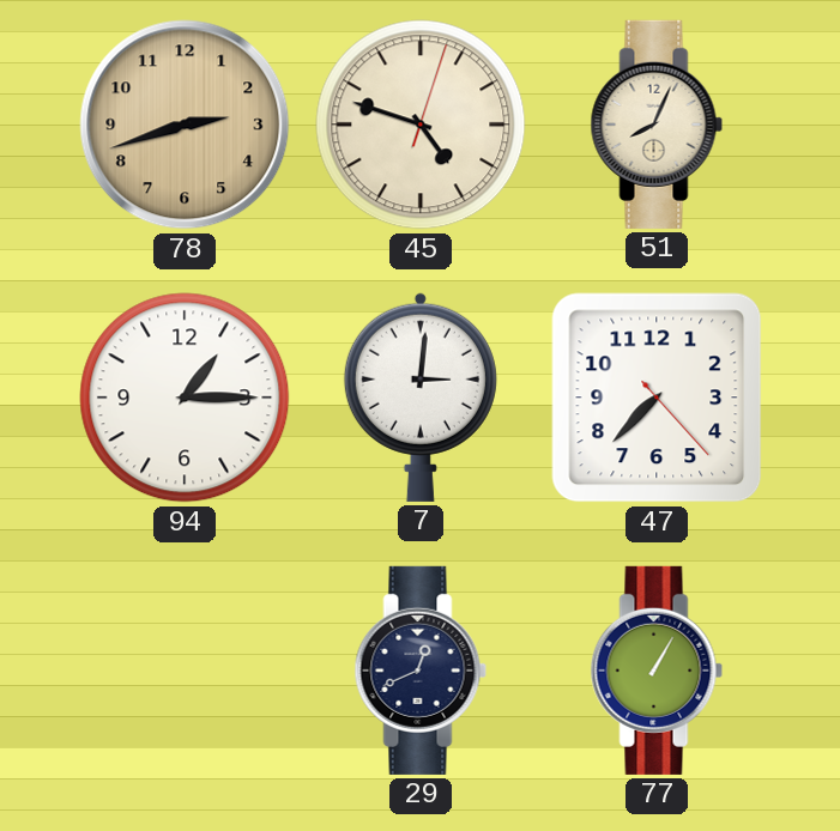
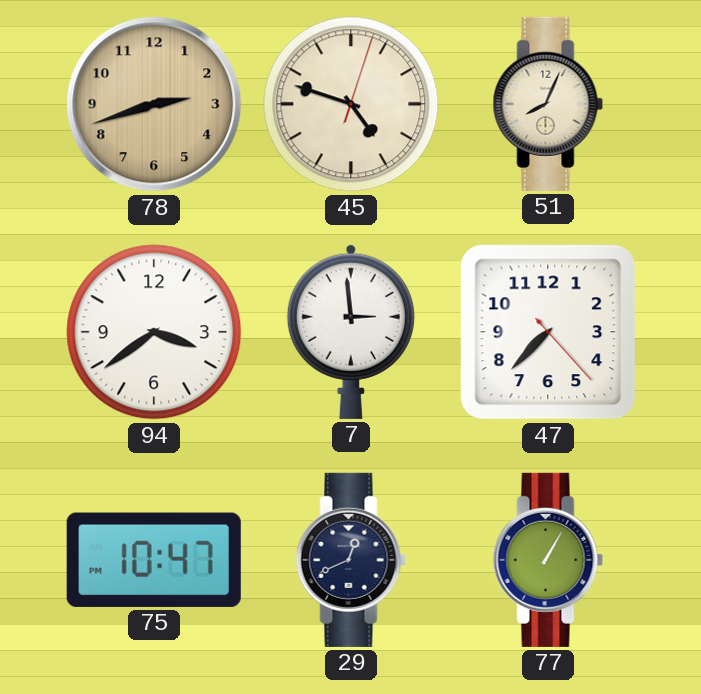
94: 1:15 -> 3:39
7: 3:01 -> 2:59
75: none -> 10:47
